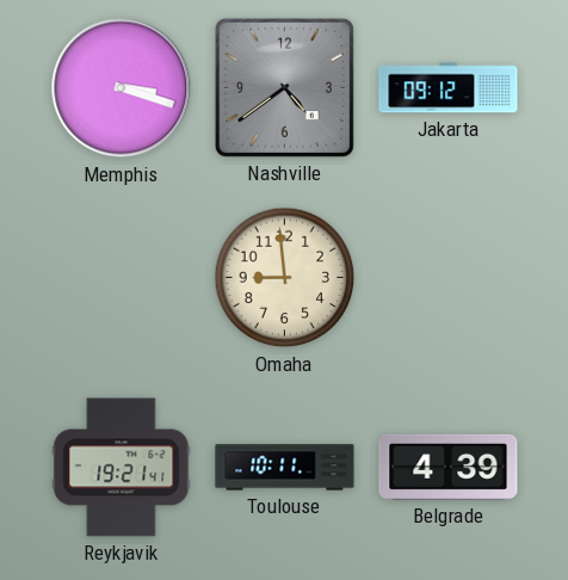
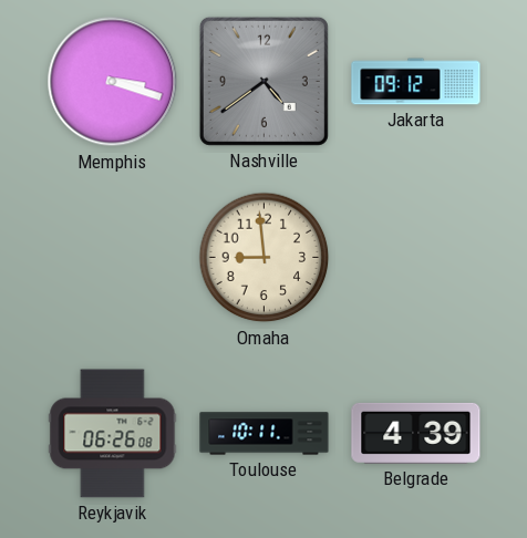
Reykjavik: 19:21 -> 06:26
